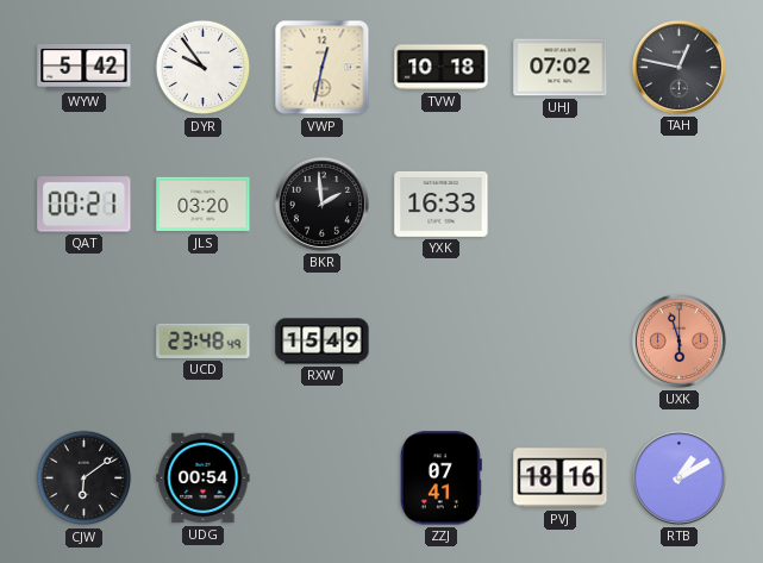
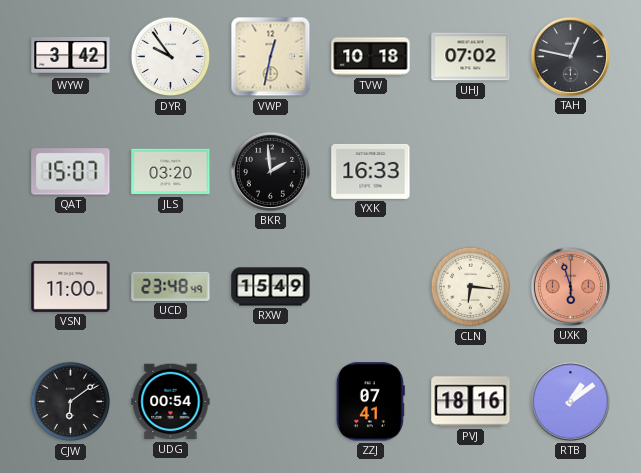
WYW: 5:42 -> 3:42
QAT: 00:21 -> 15:07
VSN: none -> 11:00
CLN: none -> 6:16
RTB: 1:10 -> 1:09
